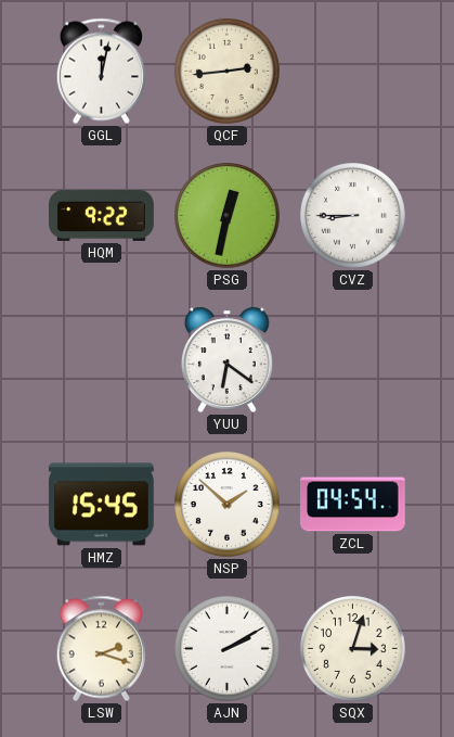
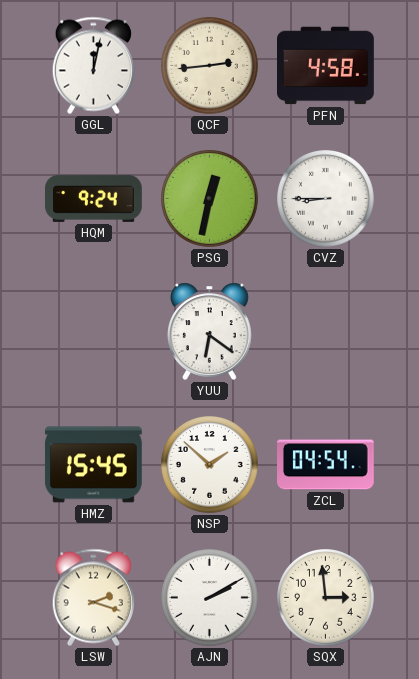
PFN: none -> 4:58
HQM: 9:22 -> 9:24
SQX: 3:03 -> 2:59
